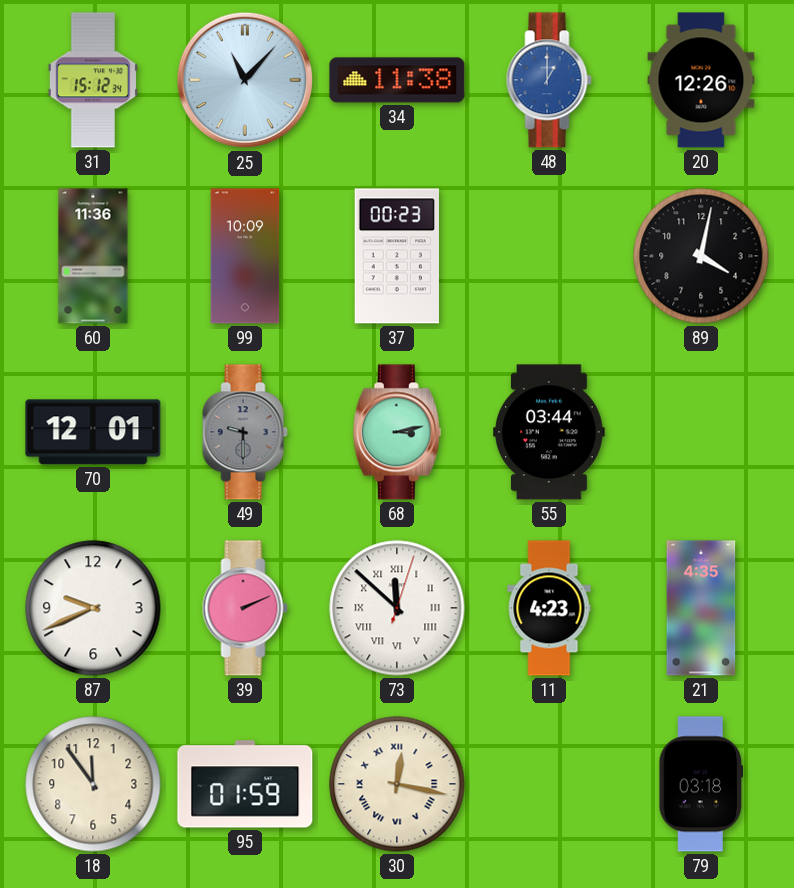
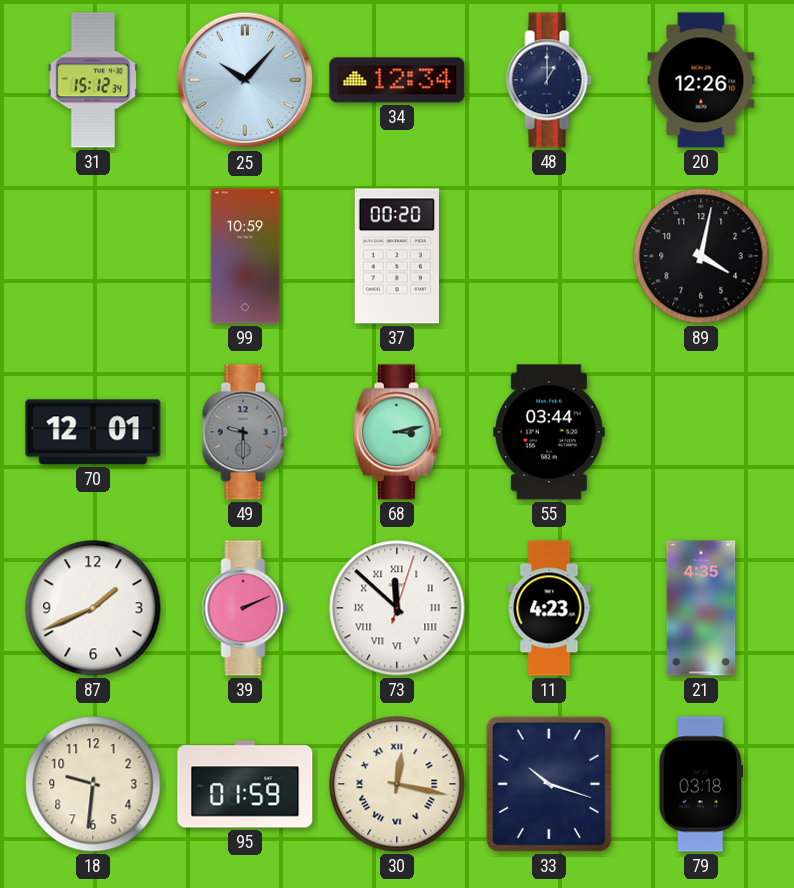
25: 11:07 -> 10:07
34: 11:38 -> 12:34
48 dial: blue -> navy
60: 11:36 -> none
99: 10:09 -> 10:59
37: 00:23 -> 00:20
87: 9:41 -> 1:41
18: 11:54 -> 9:31
33: none -> 10:18
